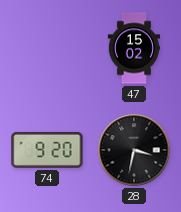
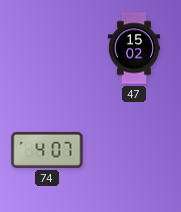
74: 9:20 -> 4:07
28: 3:32 -> none
